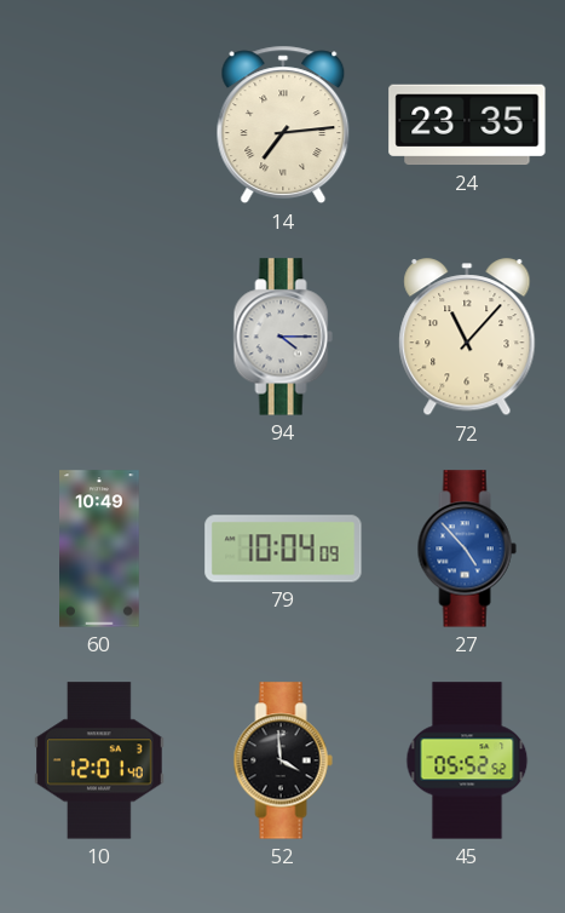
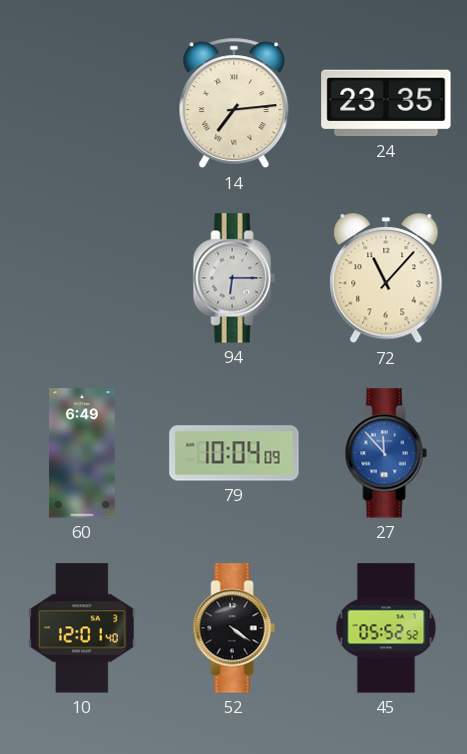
94: 4:15 -> 6:15
60: 10:49 -> 6:49
27: 4:53 -> 11:53
52: 3:59 -> 4:21
